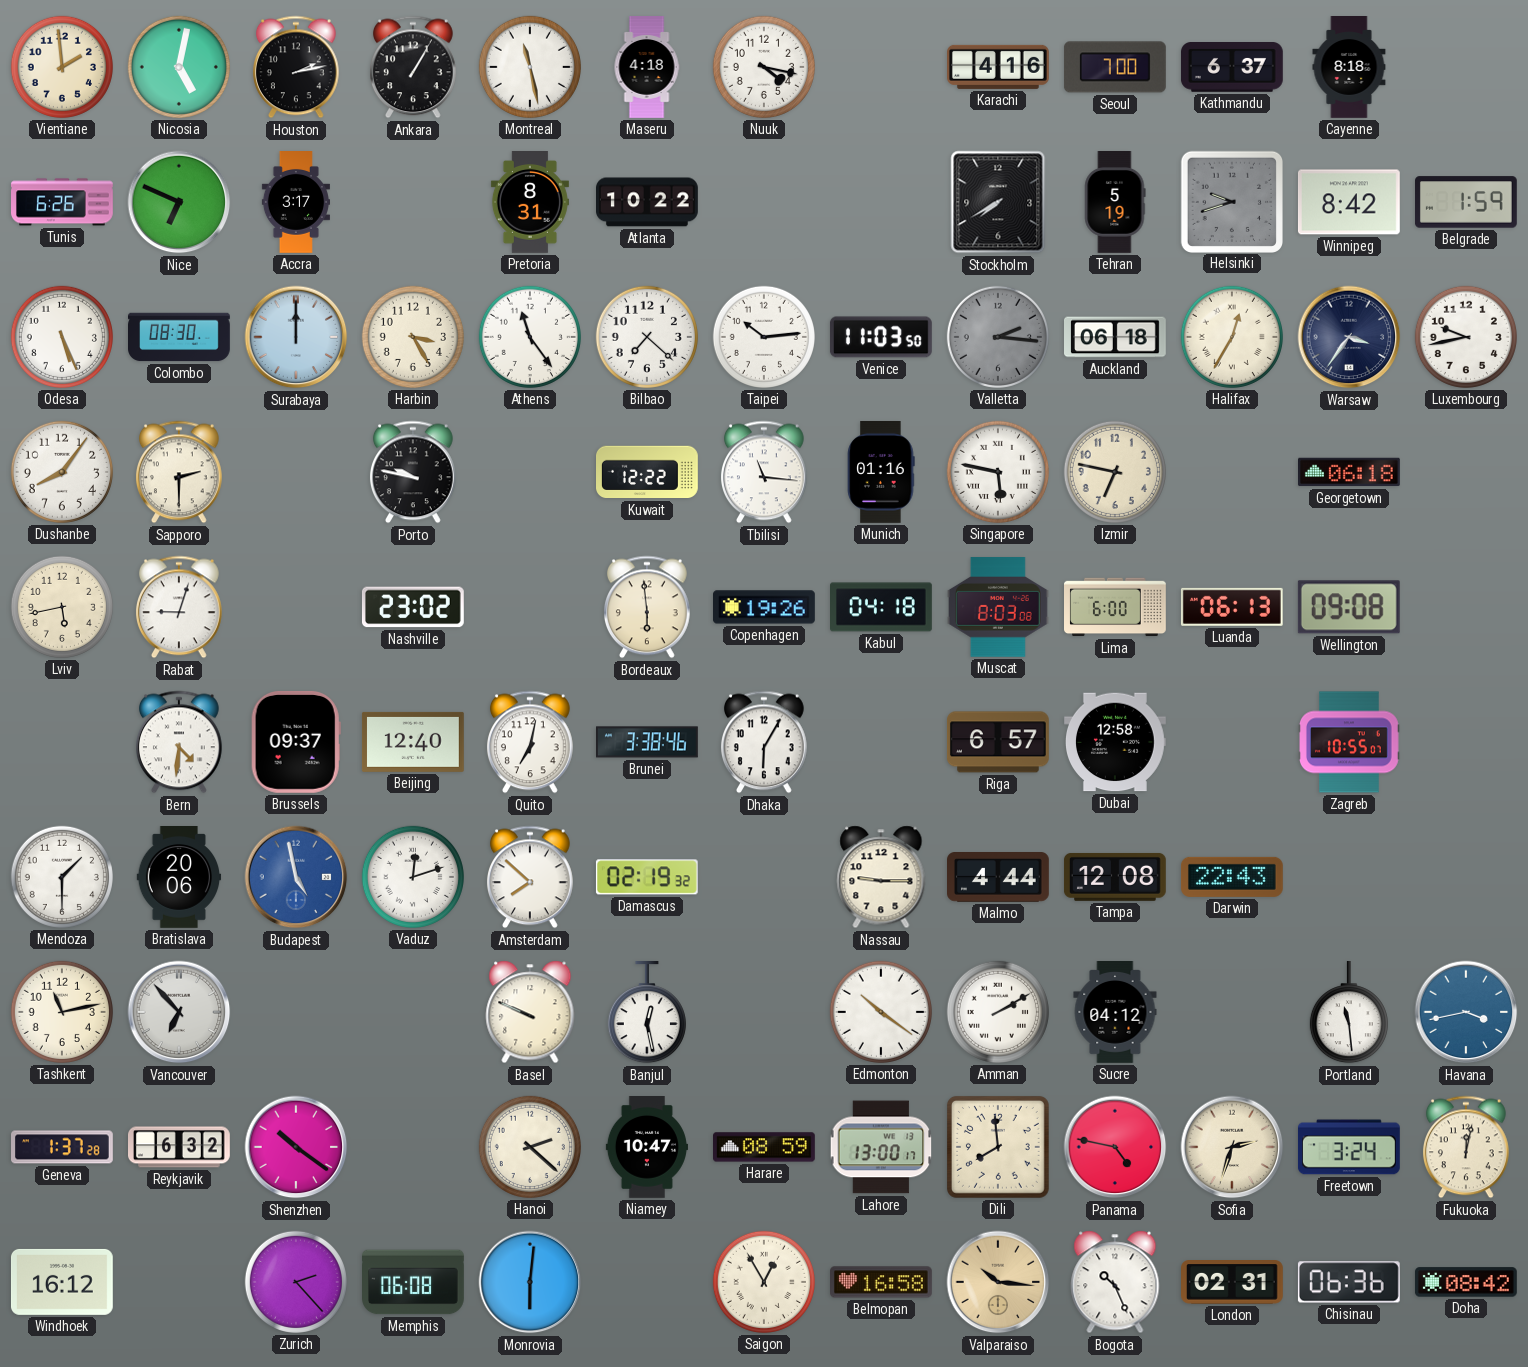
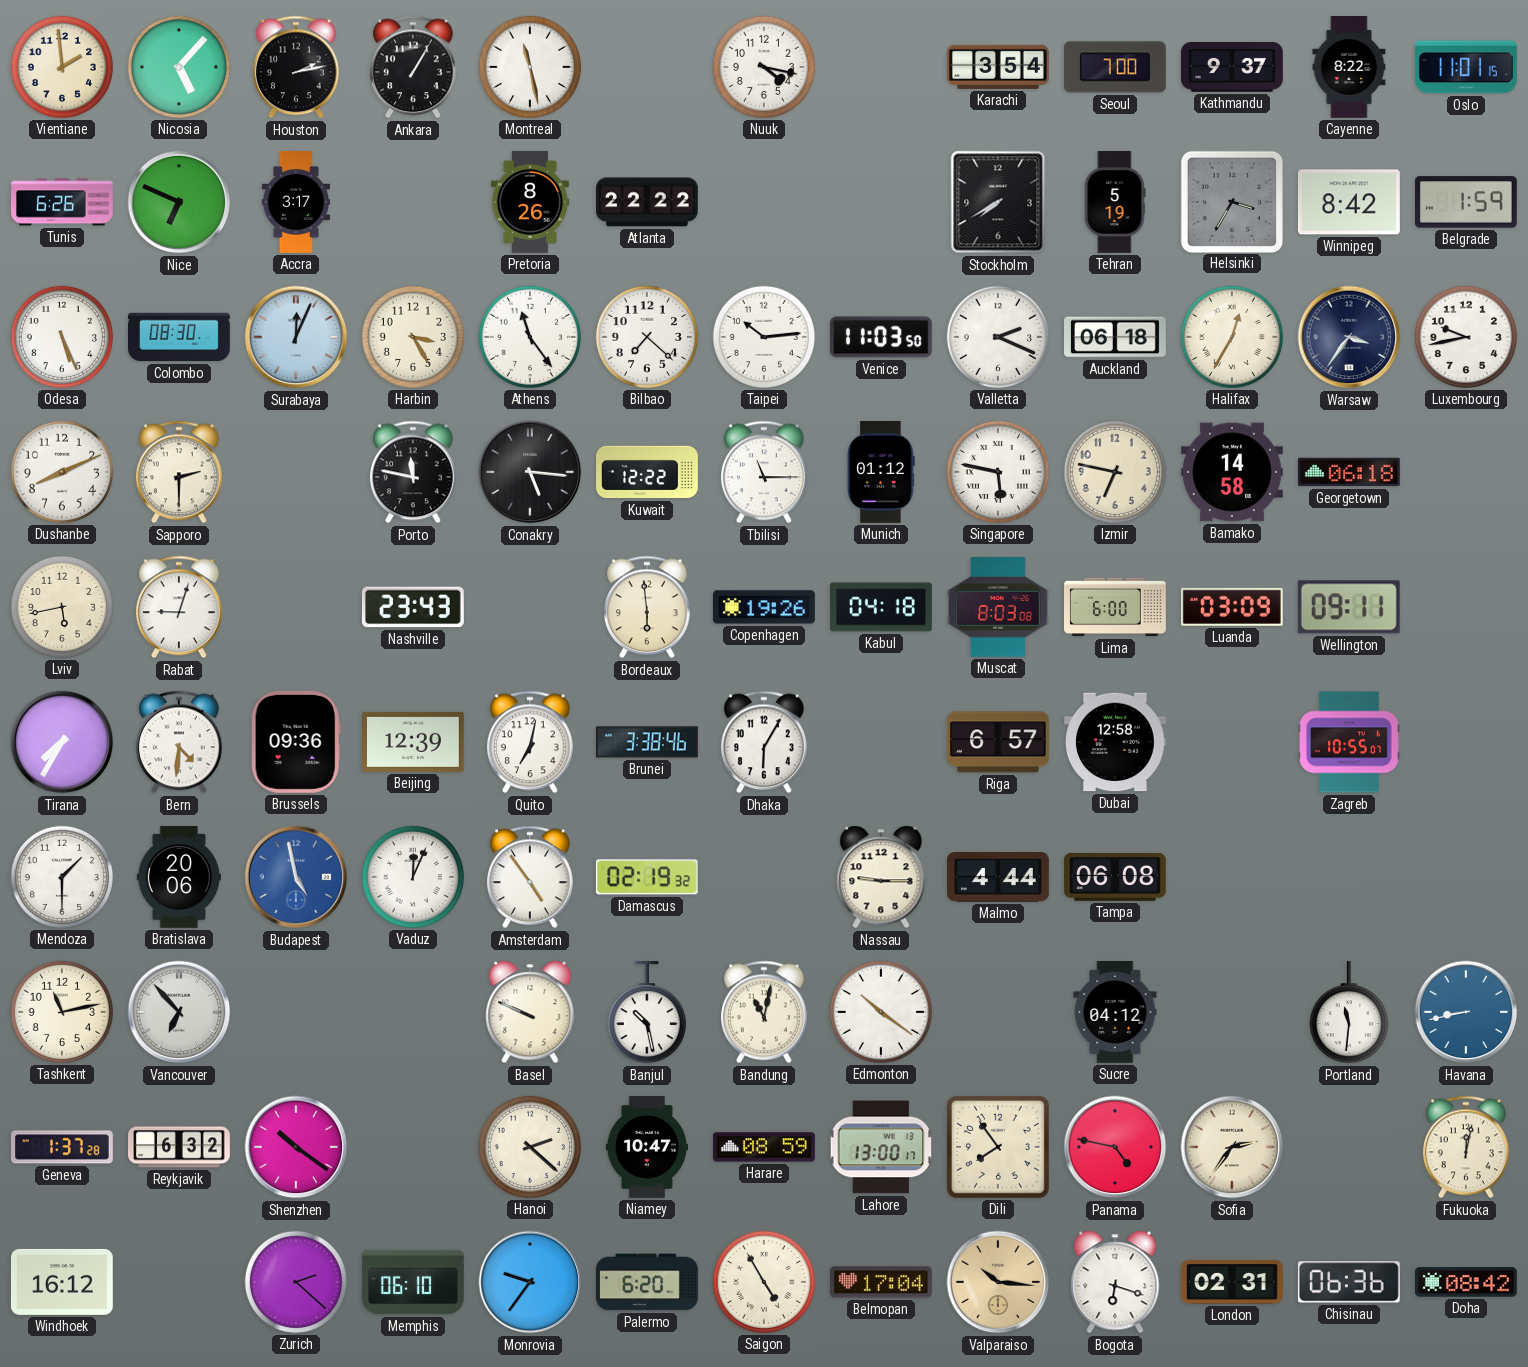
Nicosia: 5:02 -> 5:07
Maseru: 4:18 -> none
Karachi: 4:16 -> 3:54
Kathmandu: 6:37 -> 9:37
Cayenne: 8:18 -> 8:22
Oslo: none -> 11:01
Pretoria: 8:31 -> 8:26
Atlanta: 10:22 -> 22:22
Helsinki: 9:42 -> 3:35
Surabaya: 12:00 -> 12:04
Valletta: 2:16 -> 2:19
Valletta dial: grey -> white
Dushanbe: 8:06 -> 8:11
Porto: 9:47 -> 11:47
Conakry: none -> 5:16
Tbilisi: 11:16 -> 11:15
Munich: 01:16 -> 01:12
Bamako: none -> 14:58
Nashville: 23:02 -> 23:43
Luanda: 06:13 -> 03:09
Wellington: 09:08 -> 09:11
Tirana: none -> 7:35
Brussels: 09:37 -> 09:36
Beijing: 12:40 -> 12:39
Vaduz: 12:12 -> 12:04
Amsterdam: 7:52 -> 4:54
Tampa: 12:08 -> 06:08
Darwin: 22:43 -> none
Banjul: 12:28 -> 10:28
Bandung: none -> 11:02
Amman: 2:10 -> none
Portland: 11:29 -> 11:31
Havana: 3:43 -> 8:43
Dili: 7:59 -> 7:54
Sofia: 2:33 -> 2:36
Freetown: 3:24 -> none
Zurich: 2:23 -> 2:22
Memphis: 06:08 -> 06:10
Monrovia: 6:01 -> 9:36
Palermo: none -> 6:20
Saigon: 12:55 -> 4:55
Belmopan: 16:58 -> 17:04
Bogota: 10:26 -> 6:18
